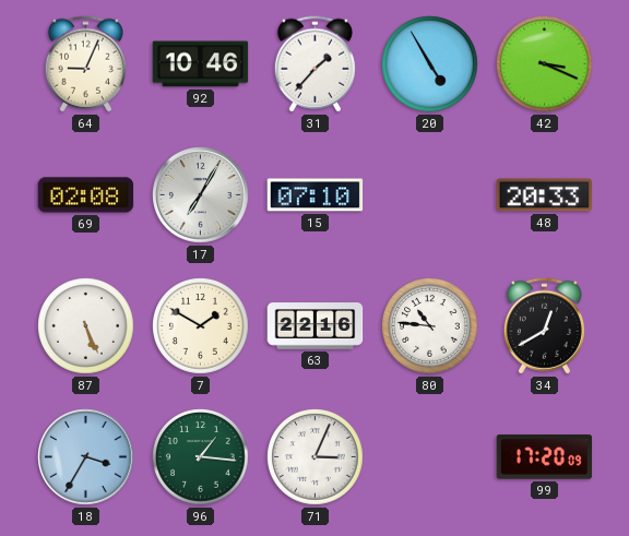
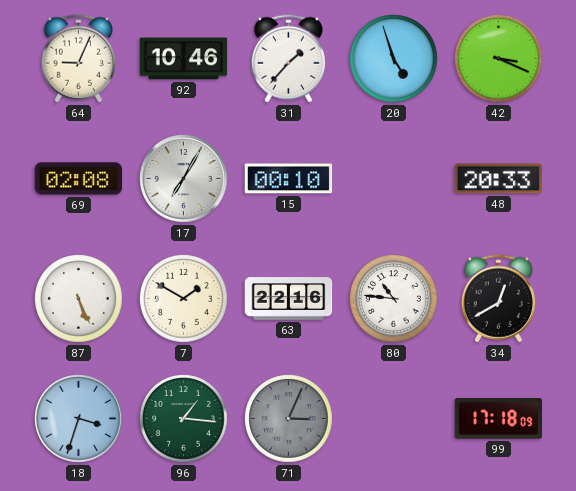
20: 4:55 -> 4:57
15: 07:10 -> 00:10
18: 3:35 -> 3:33
71 dial: white -> grey
99: 17:20 -> 17:18
